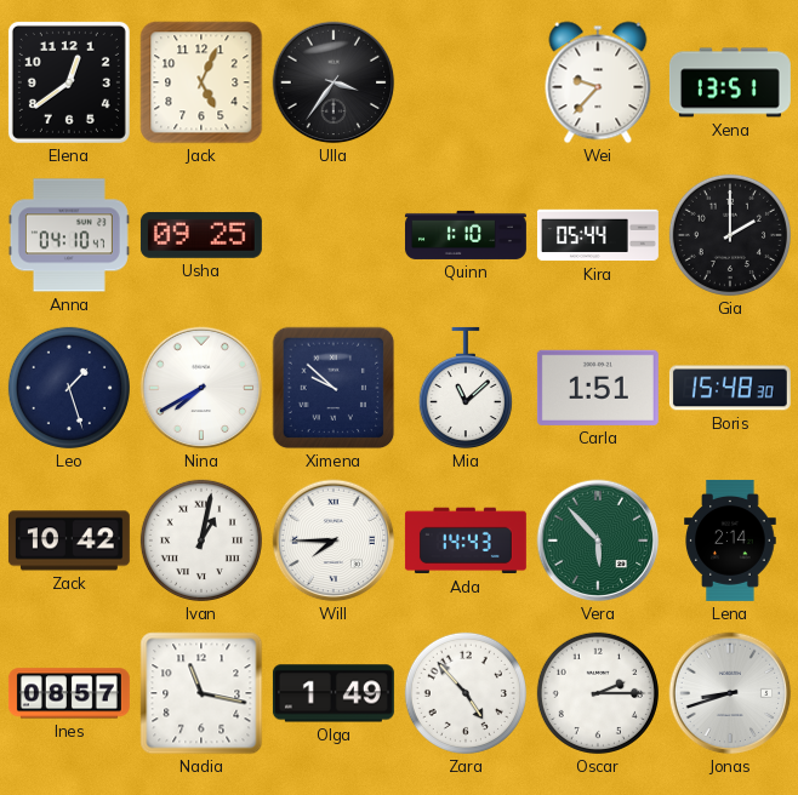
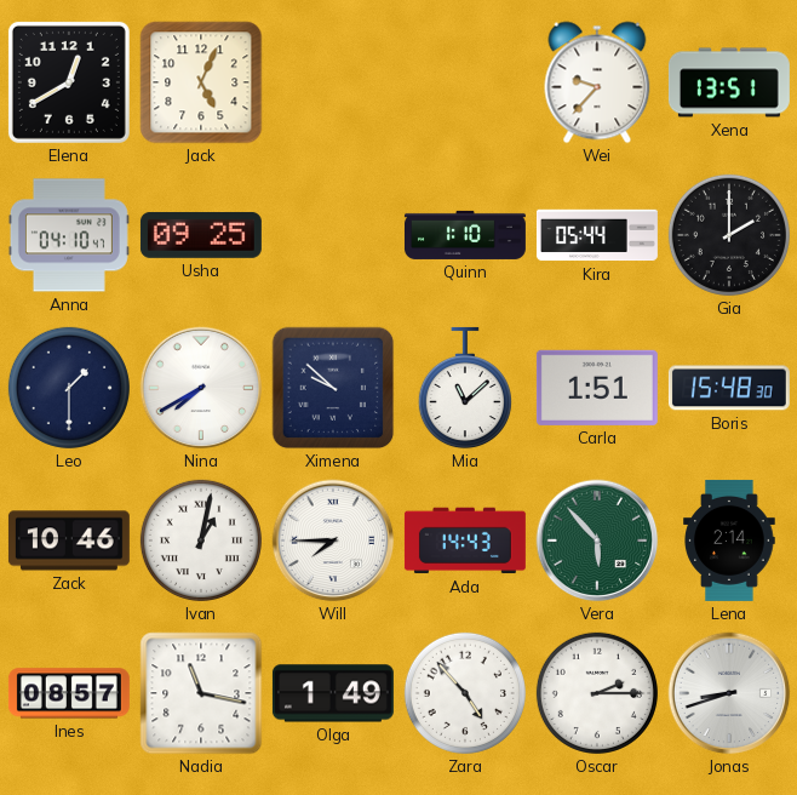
Elena: 12:39 -> 12:40
Ulla: 3:36 -> none
Leo: 1:27 -> 1:30
Zack: 10:42 -> 10:46
